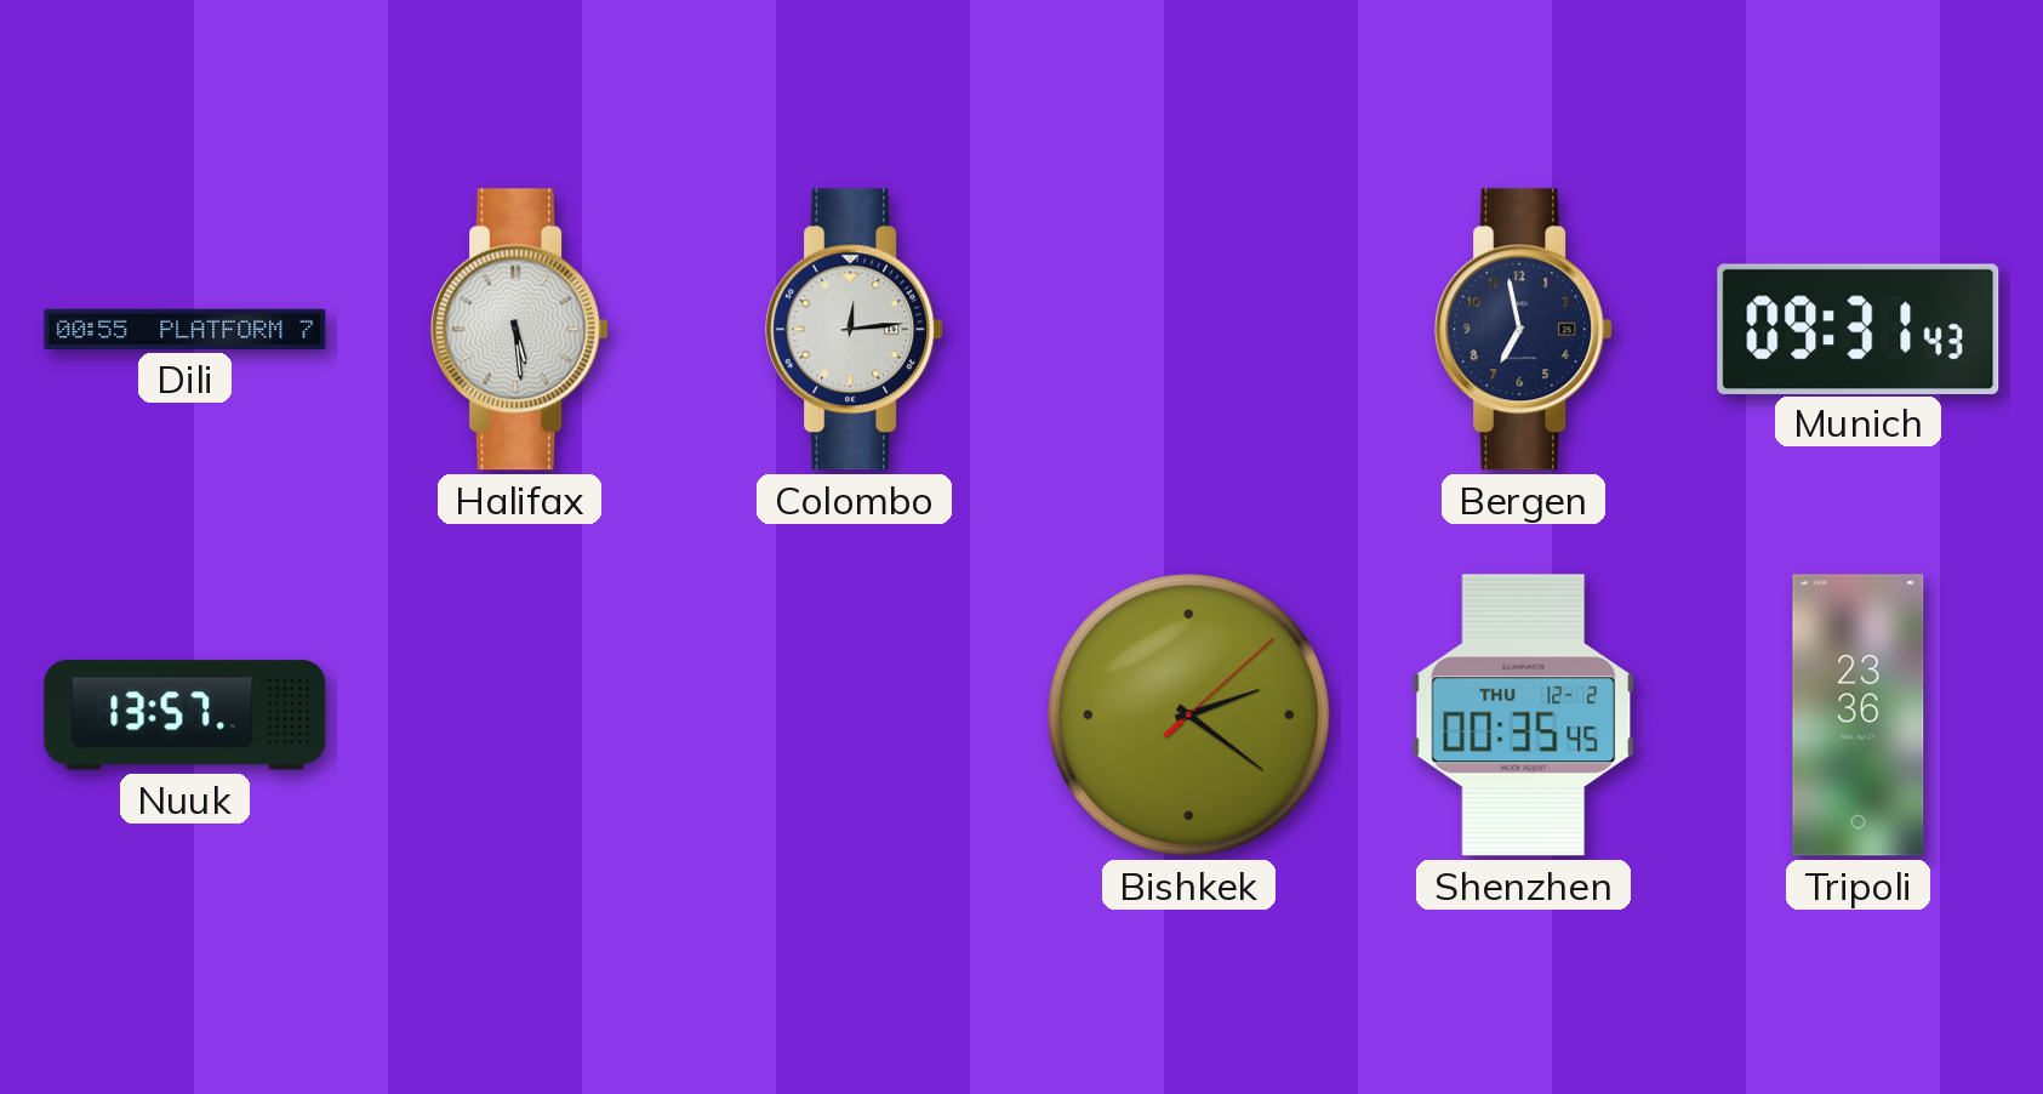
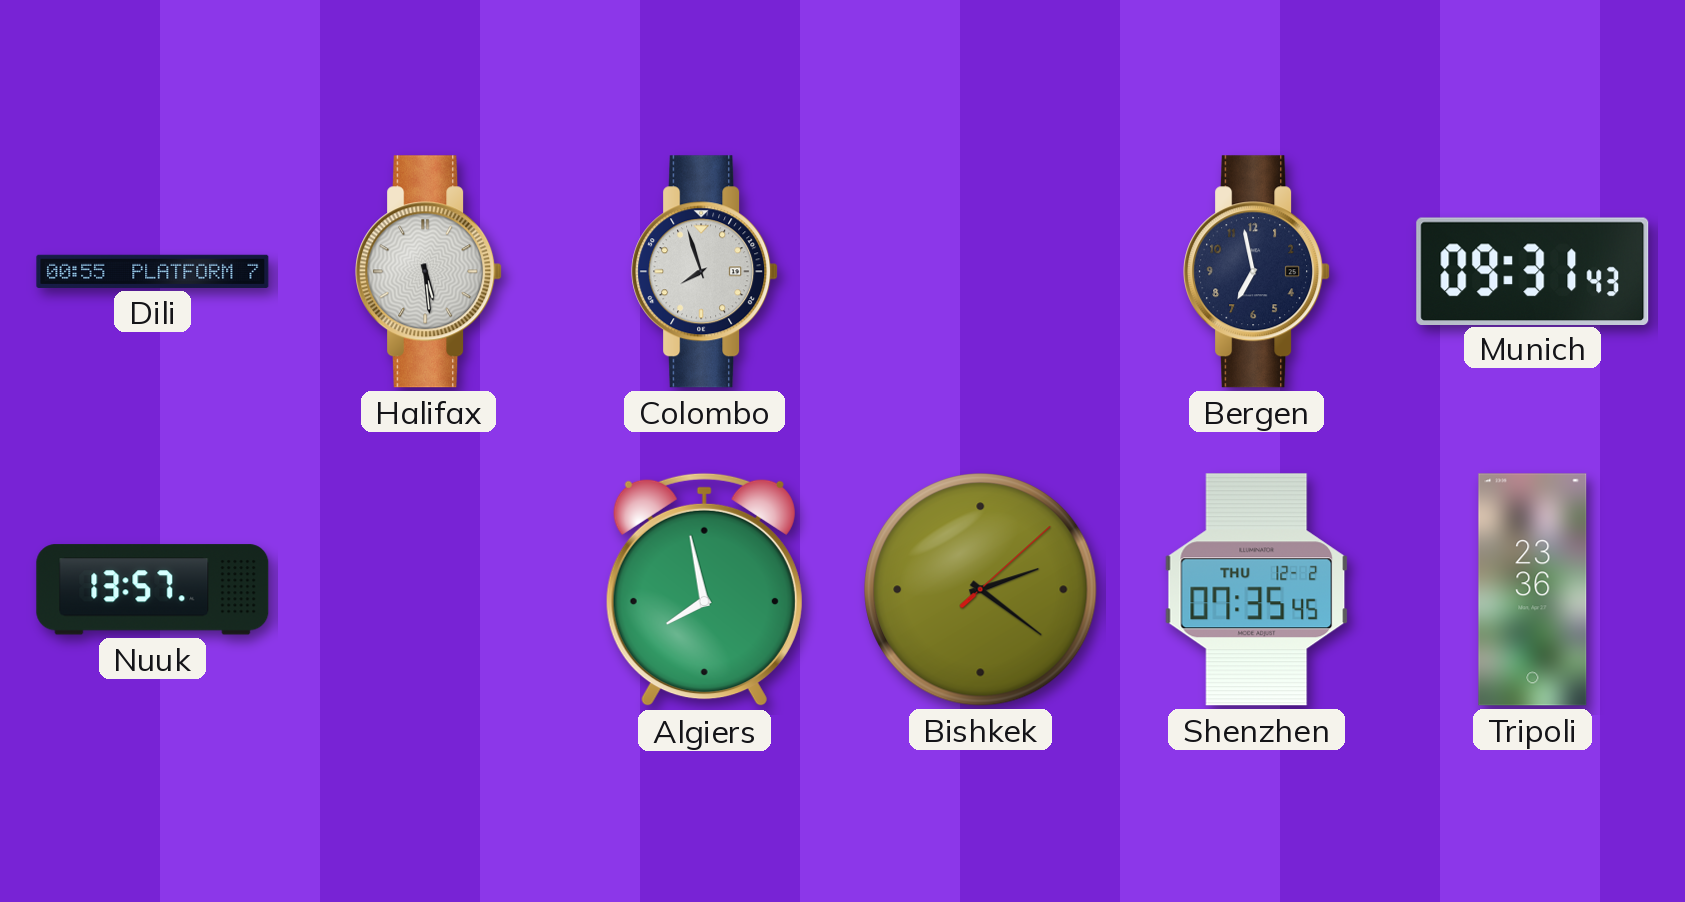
Colombo: 12:14 -> 7:57
Algiers: none -> 7:58
Shenzhen: 00:35 -> 07:35
